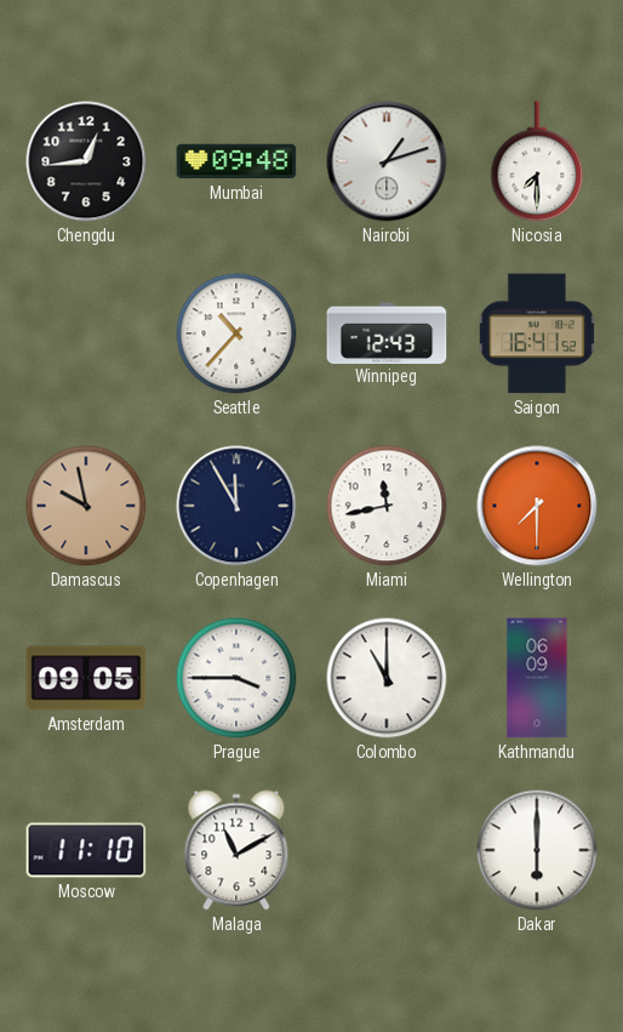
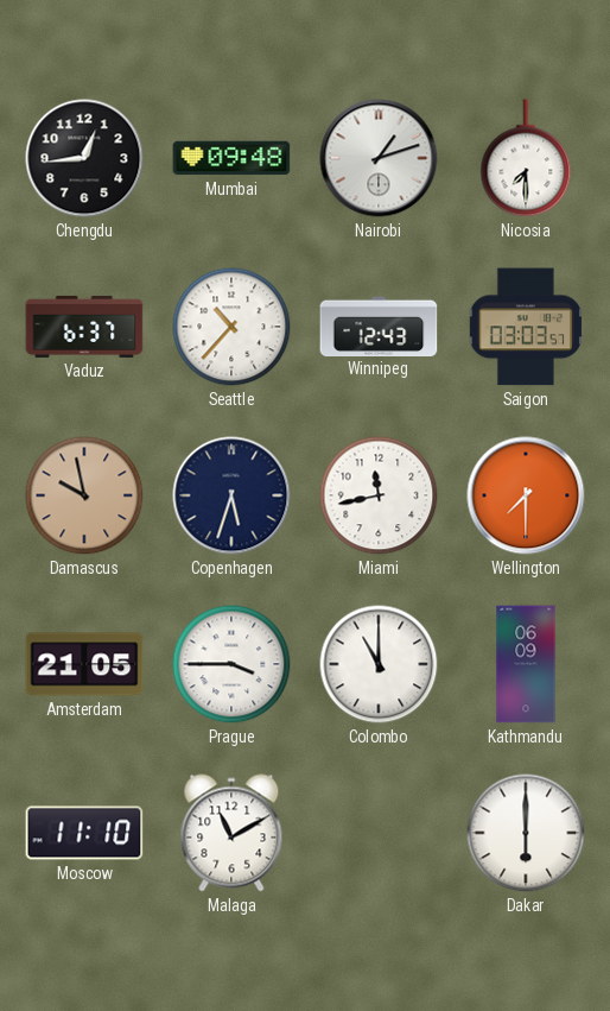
Vaduz: none -> 6:37
Saigon: 16:41 -> 03:03
Copenhagen: 11:55 -> 5:33
Amsterdam: 09:05 -> 21:05
